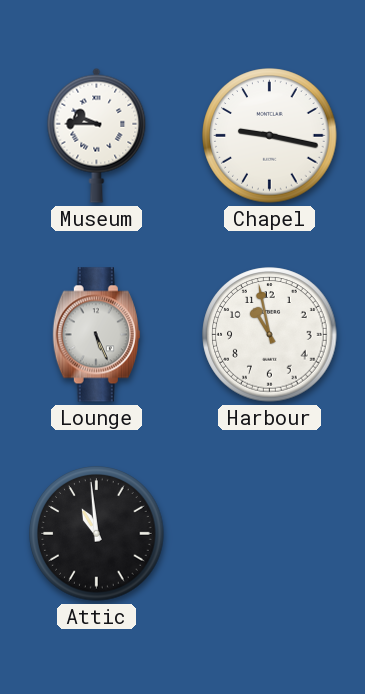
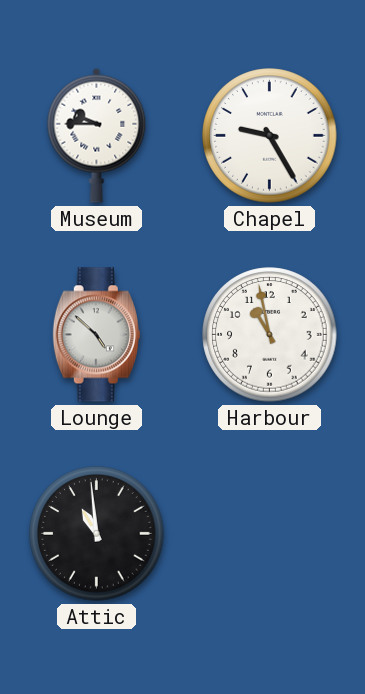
Chapel: 9:17 -> 9:25
Lounge: 5:26 -> 4:52
